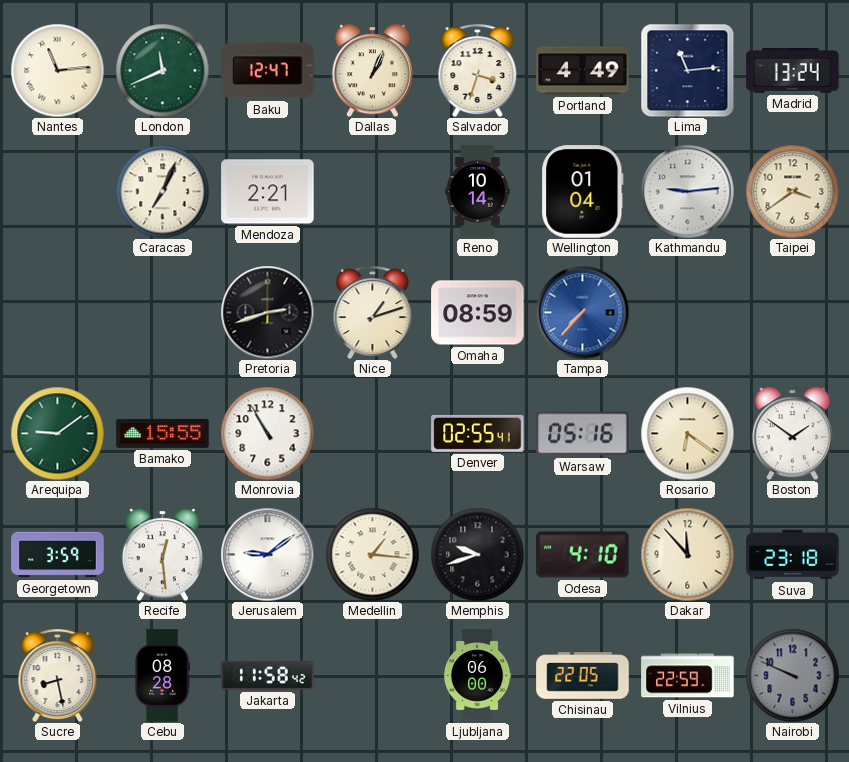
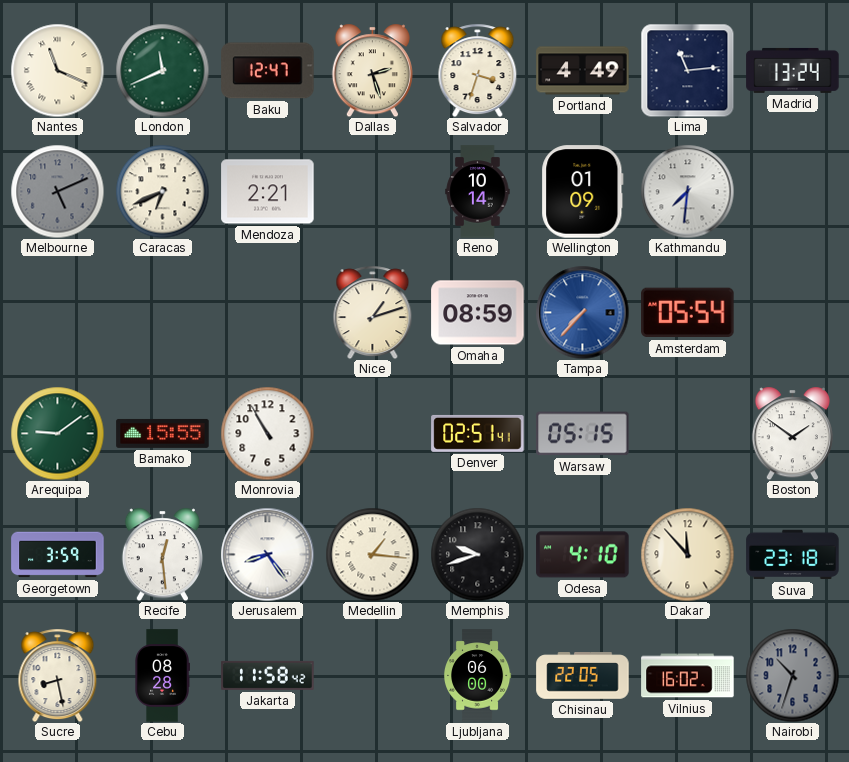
Nantes: 11:14 -> 11:19
Dallas: 1:04 -> 2:27
Melbourne: none -> 5:11
Caracas: 7:04 -> 6:41
Wellington: 01:04 -> 01:09
Kathmandu: 9:14 -> 7:31
Taipei: 3:39 -> none
Pretoria: 2:42 -> none
Amsterdam: none -> 05:54
Denver: 02:55 -> 02:51
Warsaw: 05:16 -> 05:15
Rosario: 6:21 -> none
Jerusalem: 9:09 -> 8:24
Vilnius: 22:59 -> 16:02
Nairobi: 9:49 -> 10:33
